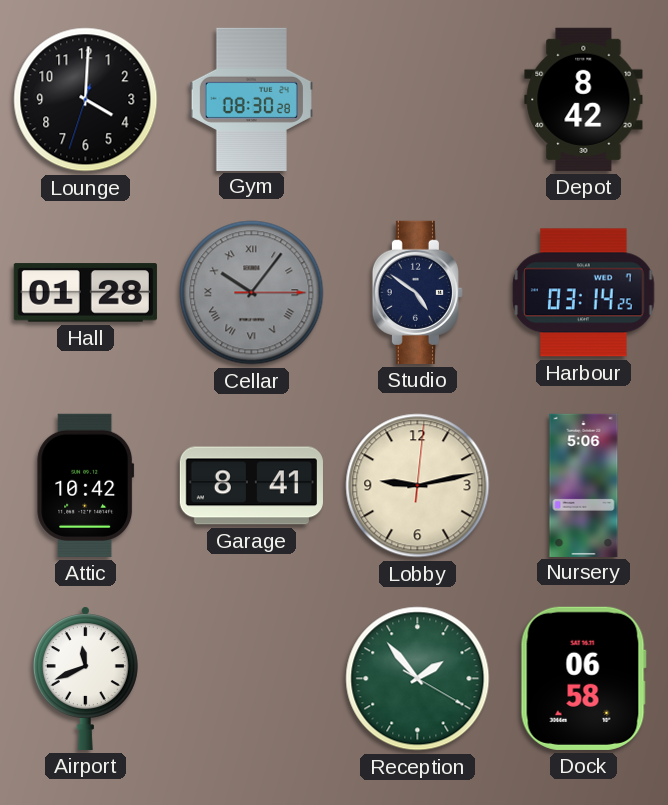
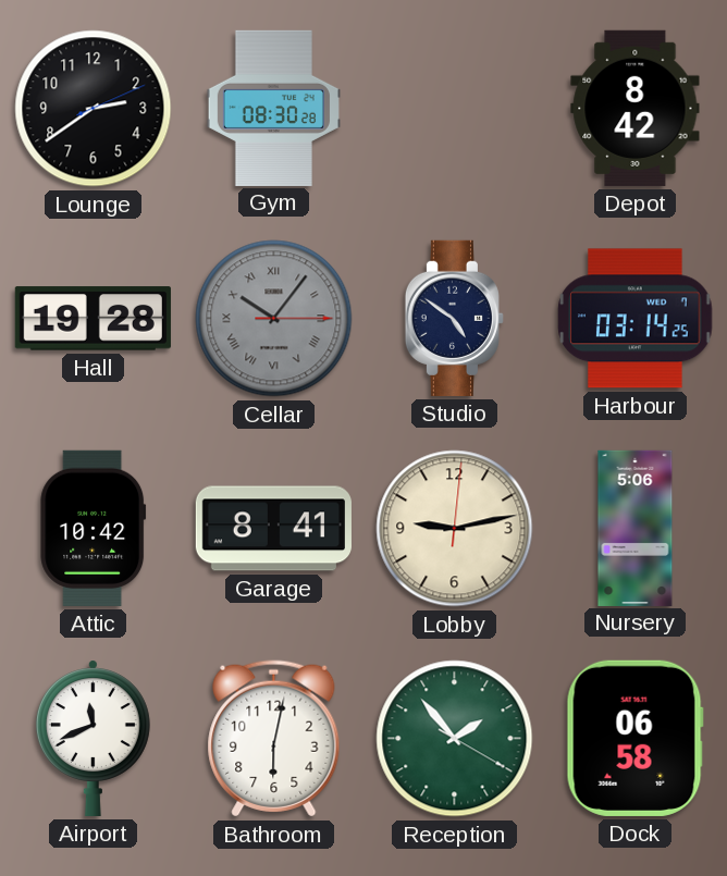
Lounge: 4:00 -> 2:39
Hall: 01:28 -> 19:28
Bathroom: none -> 6:02
